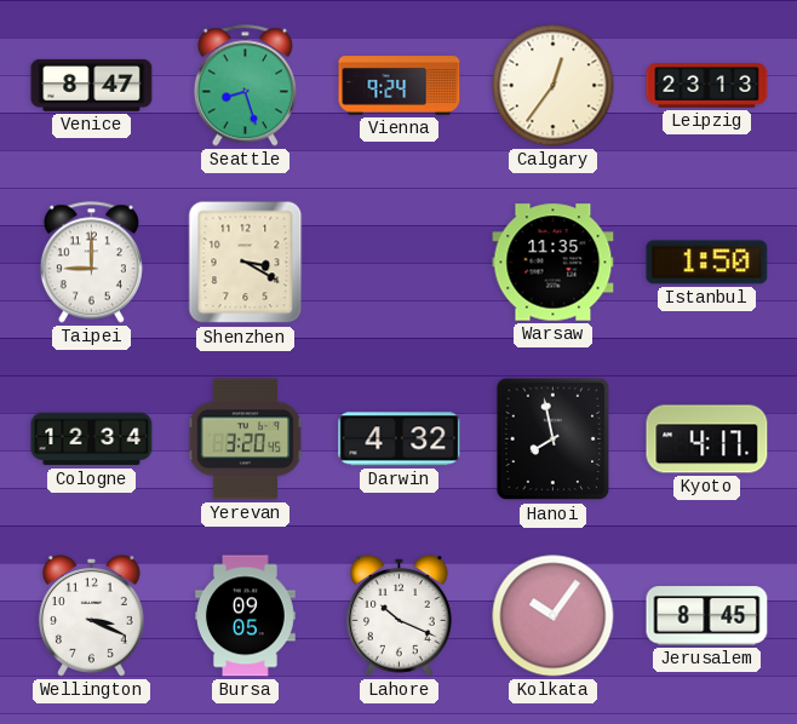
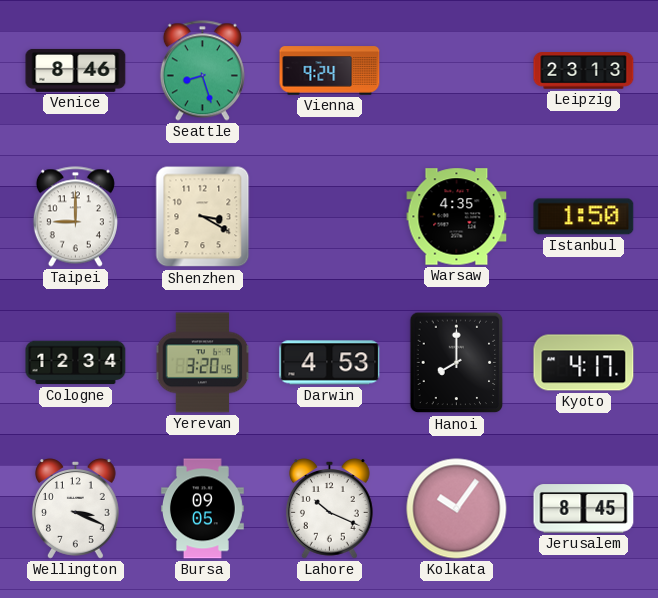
Venice: 8:47 -> 8:46
Calgary: 12:36 -> none
Warsaw: 11:35 -> 4:35
Darwin: 4:32 -> 4:53
Hanoi: 7:58 -> 8:00
